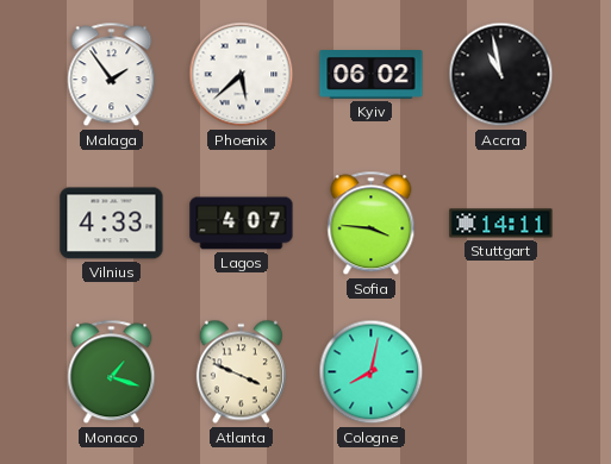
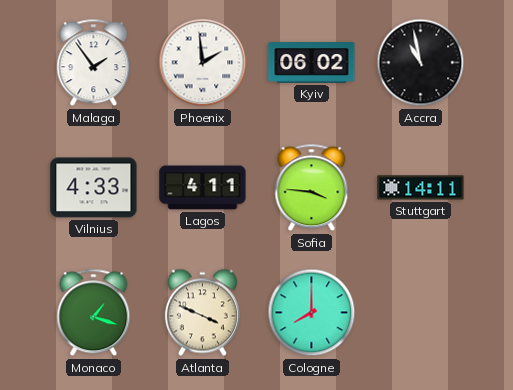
Phoenix: 5:38 -> 1:59
Lagos: 4:07 -> 4:11
Cologne: 8:02 -> 8:00
